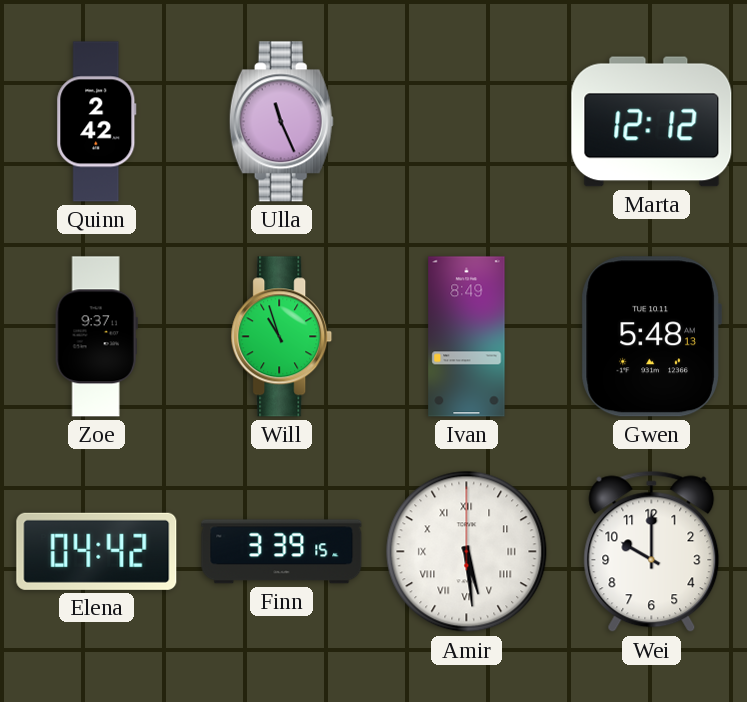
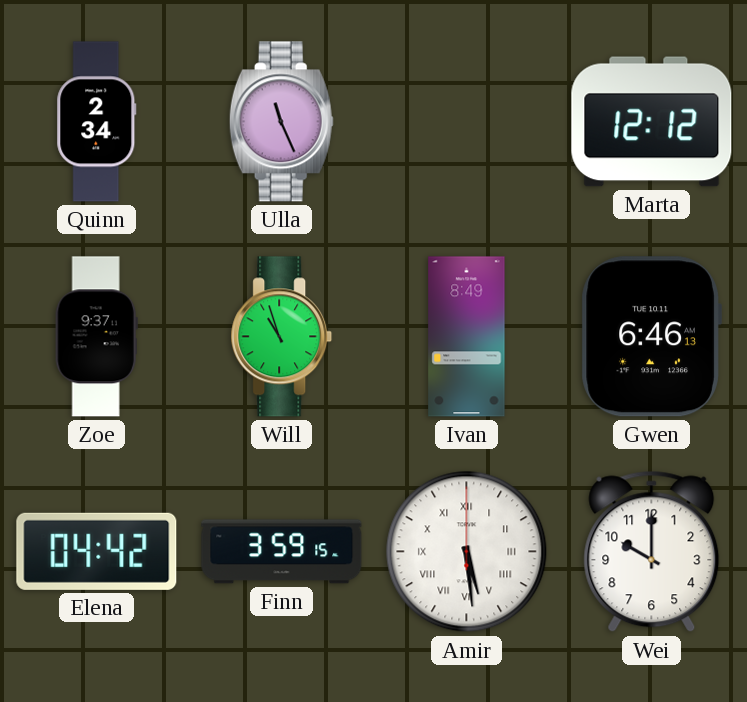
Quinn: 2:42 -> 2:34
Gwen: 5:48 -> 6:46
Finn: 3:39 -> 3:59
